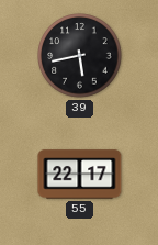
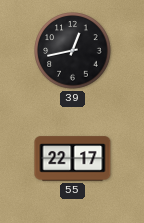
39: 5:43 -> 12:43
